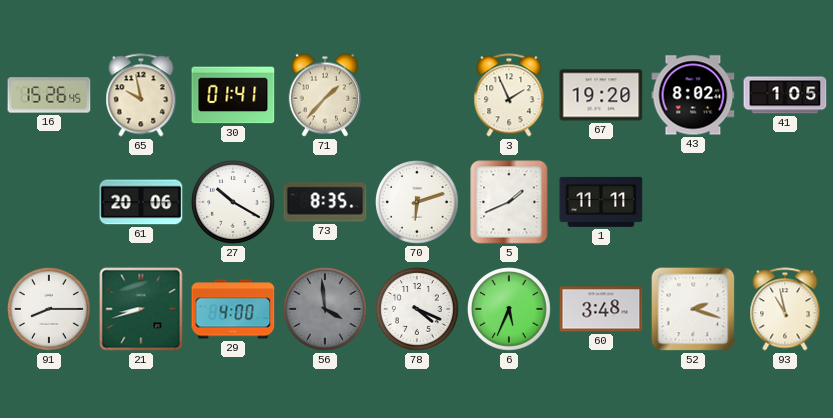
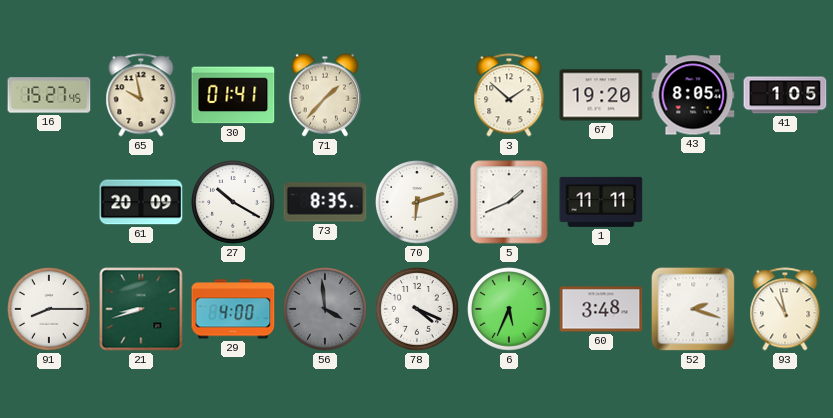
16: 15:26 -> 15:27
3: 1:56 -> 1:52
43: 8:02 -> 8:05
61: 20:06 -> 20:09
